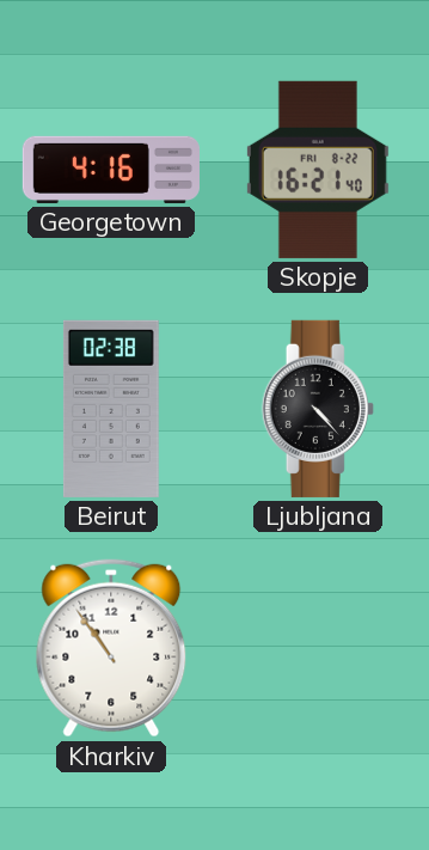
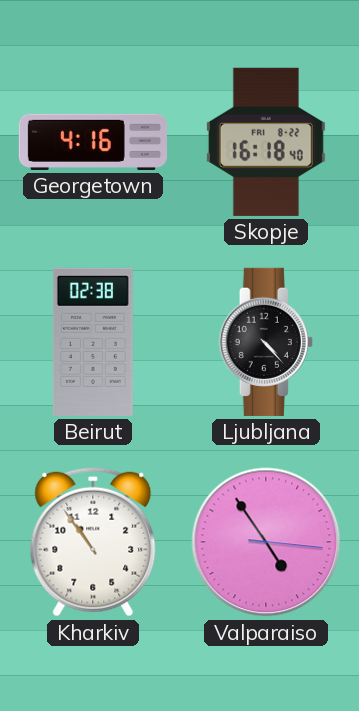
Skopje: 16:21 -> 16:18
Valparaiso: none -> 4:54
